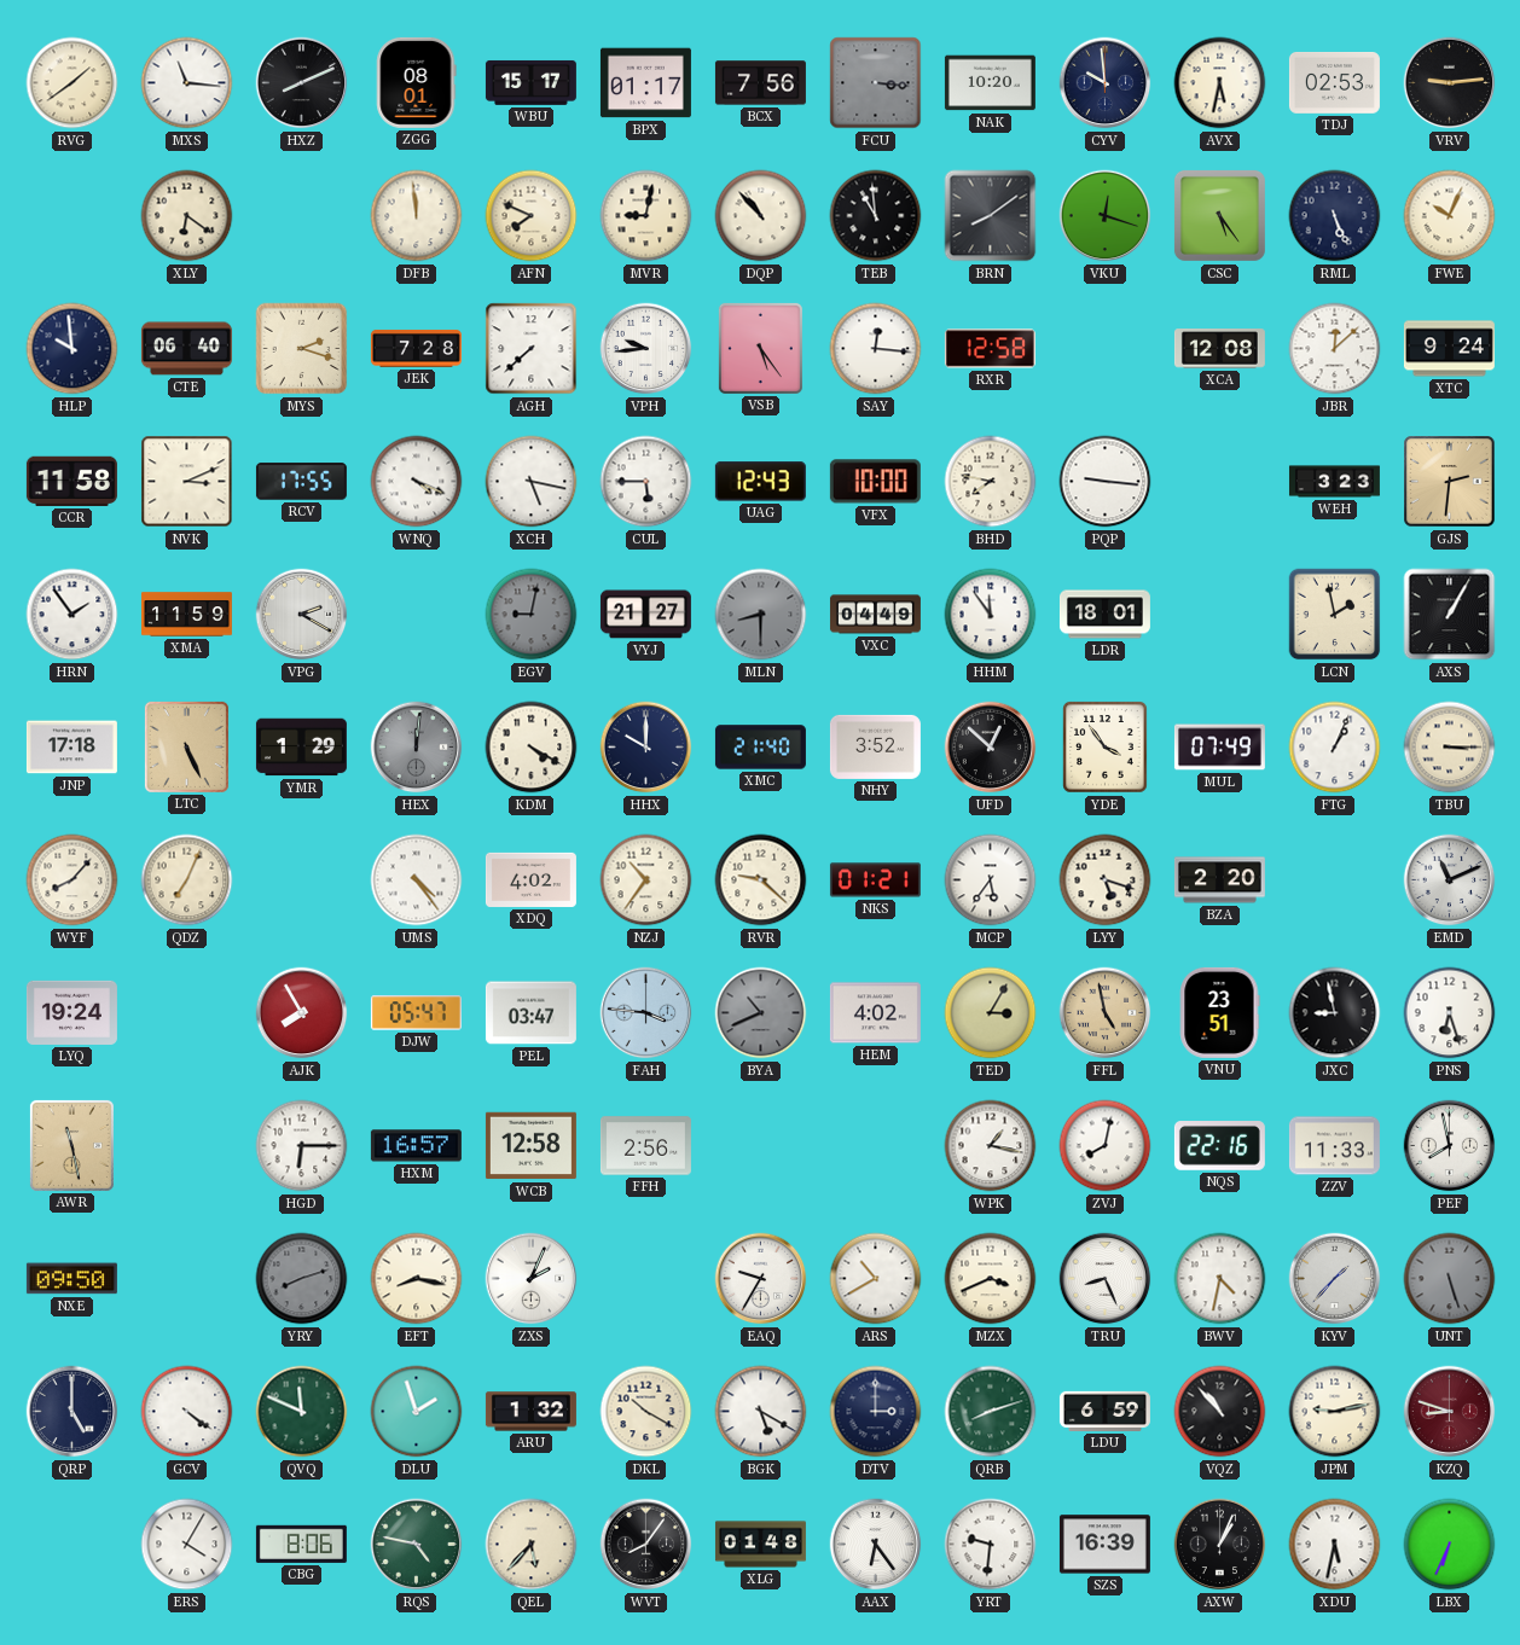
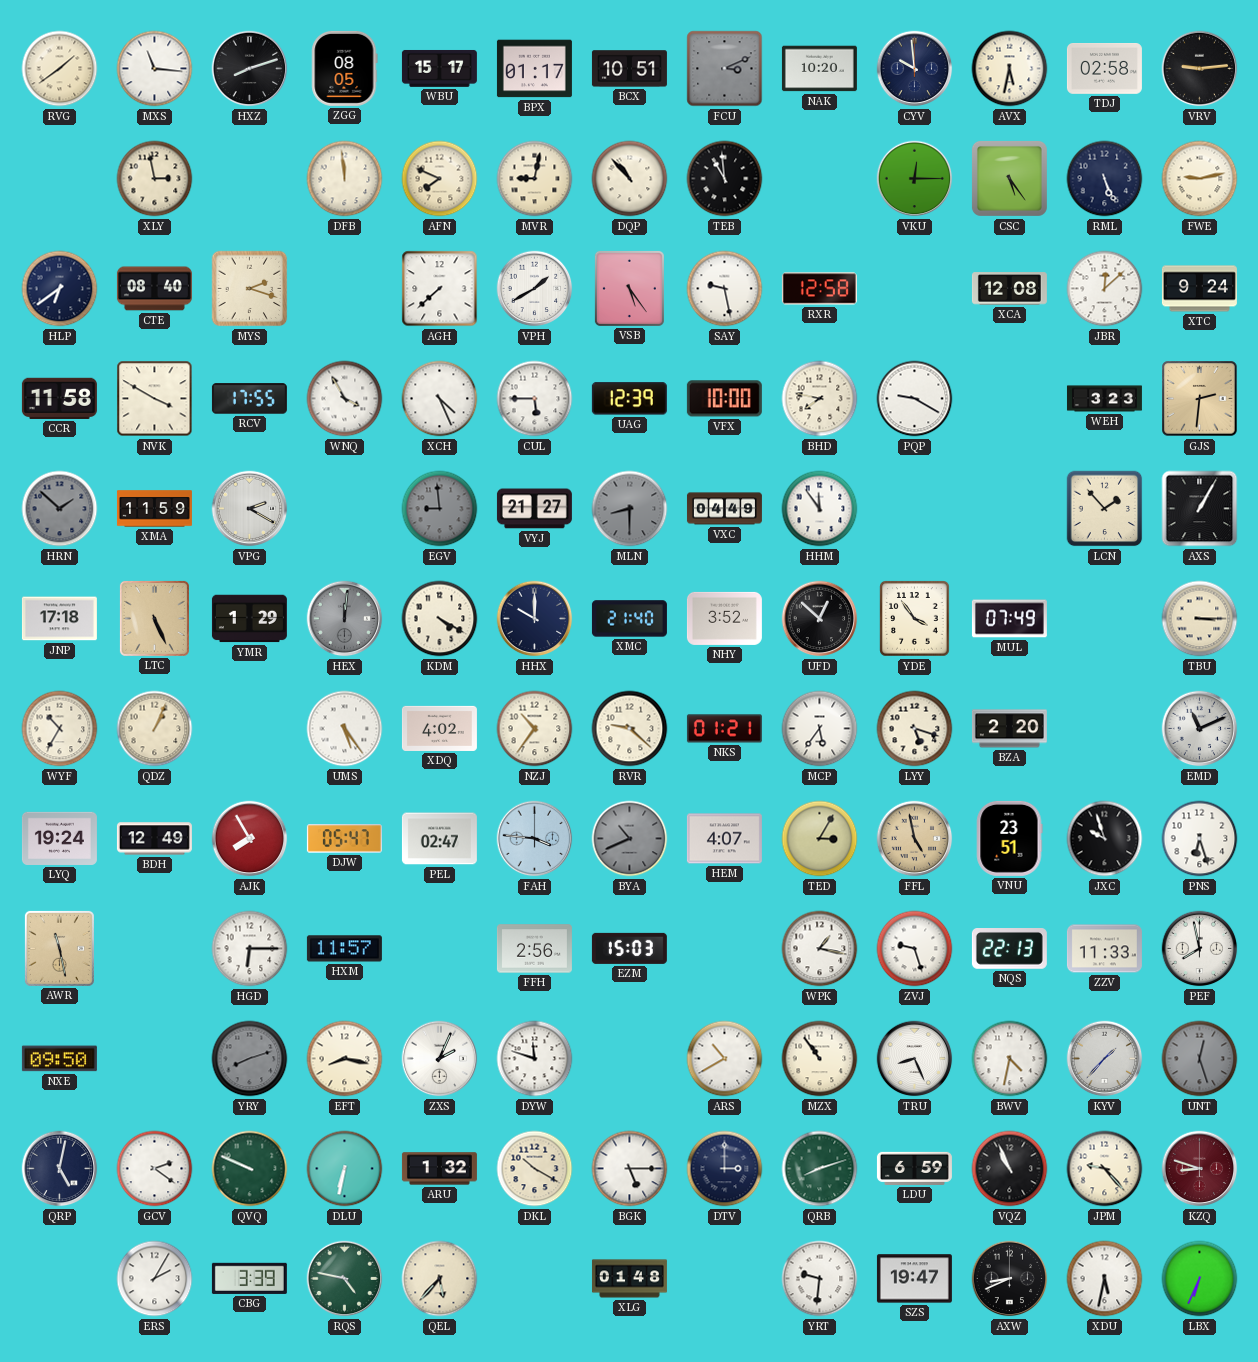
HXZ: 8:11 -> 8:12
ZGG: 08:01 -> 08:05
BCX: 7:56 -> 10:51
FCU: 3:16 -> 3:11
TDJ: 02:53 -> 02:58
XLY: 6:21 -> 2:58
BRN: 8:09 -> none
VKU: 12:18 -> 12:15
FWE: 10:04 -> 9:13
HLP: 9:59 -> 6:39
CTE: 06:40 -> 08:40
JEK: 7:28 -> none
VPH: 9:44 -> 1:40
SAY: 12:16 -> 9:28
NVK: 3:11 -> 3:50
WNQ: 4:19 -> 3:55
XCH: 5:17 -> 4:26
UAG: 12:43 -> 12:39
PQP: 9:16 -> 9:20
HRN: 1:54 -> 1:52
HRN dial: white -> grey
EGV: 9:02 -> 8:59
LDR: 18:01 -> none
LCN: 1:58 -> 1:53
FTG: 1:04 -> none
WYF: 8:07 -> 10:35
QDZ: 7:04 -> 1:04
UMS: 4:24 -> 5:24
BDH: none -> 12:49
PEL: 03:47 -> 02:47
HEM: 4:02 -> 4:07
JXC: 8:58 -> 9:57
HXM: 16:57 -> 11:57
WCB: 12:58 -> none
EZM: none -> 15:03
ZVJ: 8:02 -> 9:27
NQS: 22:16 -> 22:13
DYW: none -> 11:48
EAQ: 9:35 -> none
MZX: 3:41 -> 10:54
UNT: 5:27 -> 12:27
QRP: 5:00 -> 5:02
GCV: 4:21 -> 2:21
QVQ: 11:49 -> 9:49
DLU: 1:57 -> 6:32
BGK: 5:20 -> 5:15
VQZ: 10:53 -> 10:56
JPM: 9:13 -> 9:23
ERS: 4:05 -> 2:05
CBG: 8:06 -> 3:39
WVT: 8:06 -> none
AAX: 6:24 -> none
SZS: 16:39 -> 19:47
AXW: 1:04 -> 8:41
